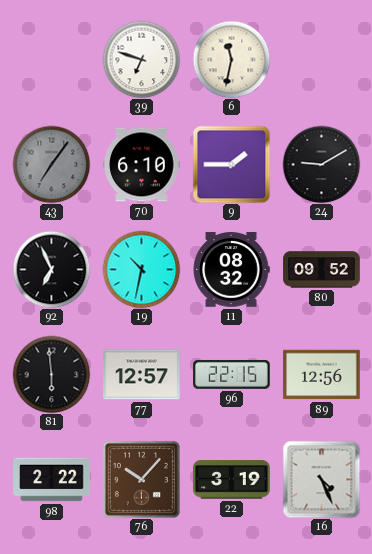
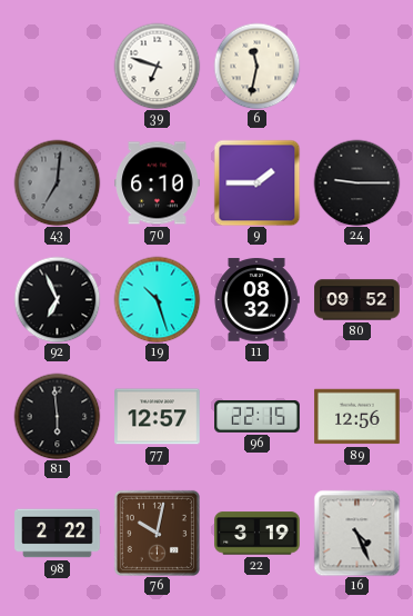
43: 7:06 -> 7:01
24: 9:10 -> 9:15
19: 10:32 -> 10:27
76: 10:07 -> 10:02
